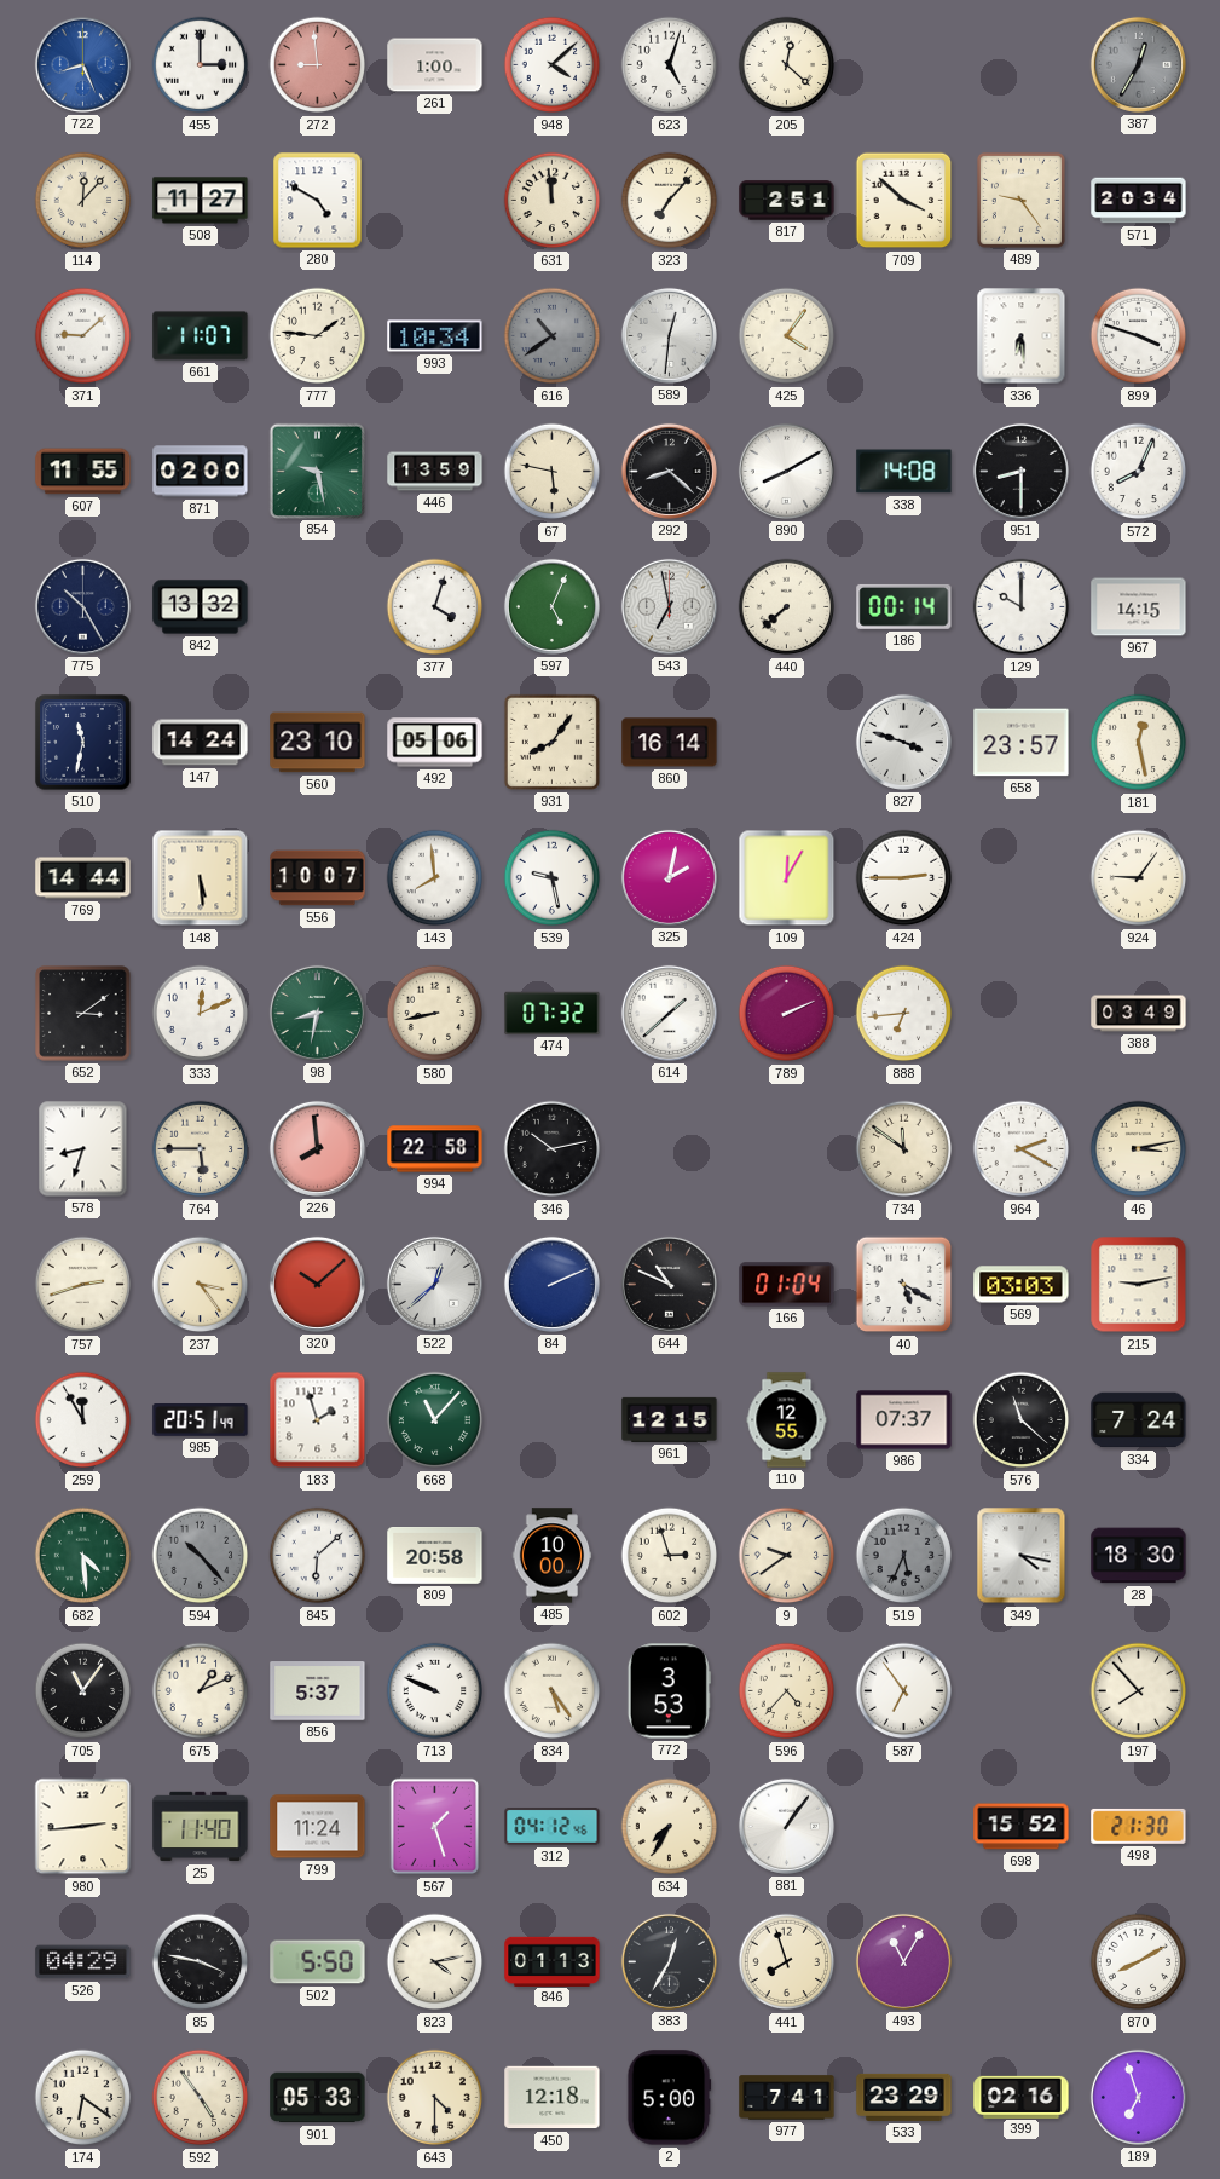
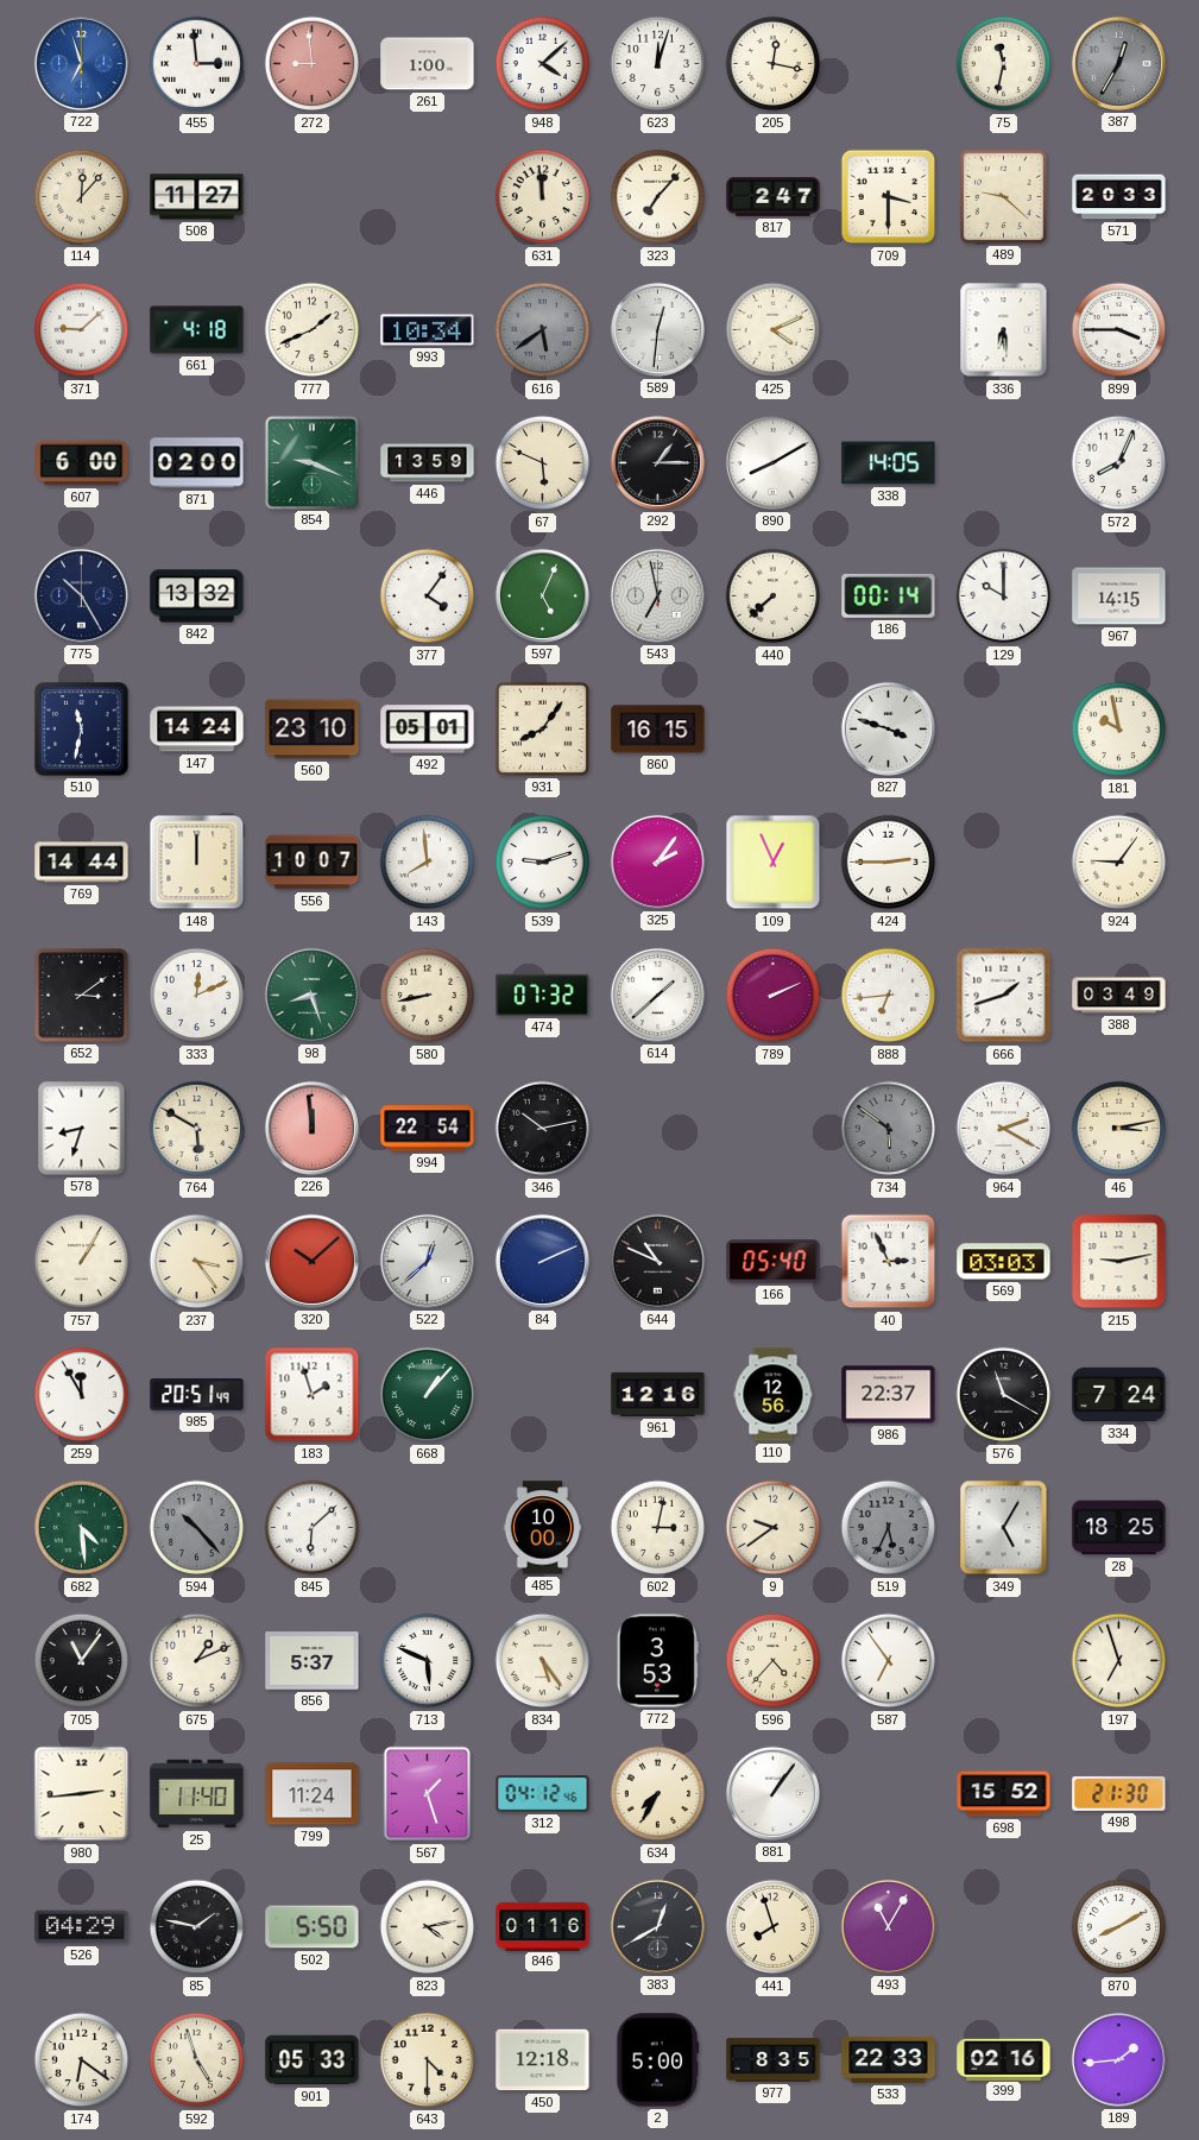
722: 8:26 -> 6:57
455: 3:00 -> 2:59
623: 5:03 -> 12:03
205: 12:22 -> 12:17
75: none -> 11:32
280: 4:50 -> none
817: 2:51 -> 2:47
709: 3:52 -> 3:30
489: 9:24 -> 9:22
571: 20:34 -> 20:33
661: 11:07 -> 4:18
777: 1:46 -> 1:41
616: 10:39 -> 5:39
425: 4:06 -> 4:11
899: 3:48 -> 3:45
607: 11:55 -> 6:00
854: 9:28 -> 9:19
67: 5:47 -> 5:49
292: 8:22 -> 1:15
338: 14:08 -> 14:05
951: 8:30 -> none
377: 4:03 -> 4:06
492: 05:06 -> 05:01
860: 16:14 -> 16:15
658: 23:57 -> none
181: 12:28 -> 9:58
148: 5:29 -> 12:00
539: 9:28 -> 9:12
325: 2:02 -> 2:06
109: 12:05 -> 12:56
98: 8:32 -> 8:27
666: none -> 1:42
764: 5:45 -> 5:50
226: 7:59 -> 11:59
994: 22:58 -> 22:54
734: 11:51 -> 5:51
734 dial: cream -> grey
757: 2:42 -> 1:05
166: 01:04 -> 05:40
40: 5:20 -> 2:56
668: 11:07 -> 1:07
961: 12:15 -> 12:16
110: 12:55 -> 12:56
986: 07:37 -> 22:37
576: 11:22 -> 11:20
809: 20:58 -> none
602: 2:57 -> 3:02
349: 4:17 -> 5:05
28: 18:30 -> 18:25
713: 9:49 -> 5:49
197: 7:53 -> 6:57
85: 3:47 -> 1:47
846: 01:13 -> 01:16
383: 12:35 -> 12:40
592: 4:54 -> 4:57
977: 7:41 -> 8:35
533: 23:29 -> 22:33
189: 6:57 -> 1:44
